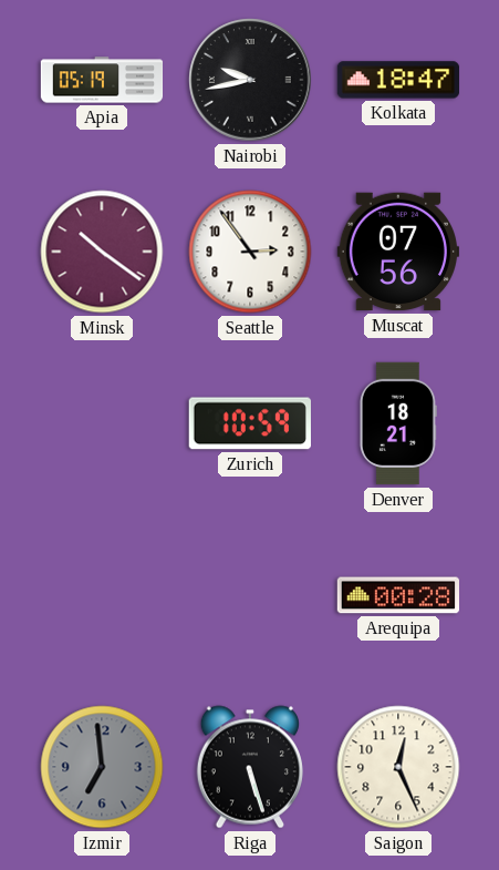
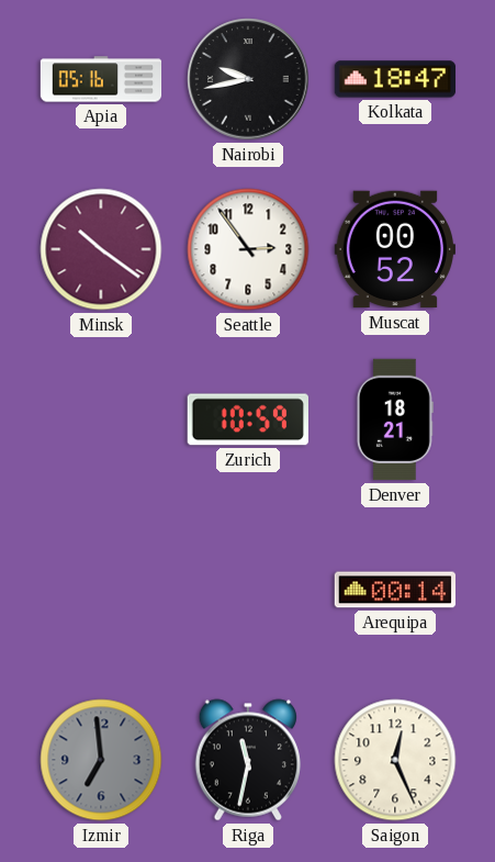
Apia: 05:19 -> 05:16
Muscat: 07:56 -> 00:52
Arequipa: 00:28 -> 00:14
Riga: 5:27 -> 11:32
